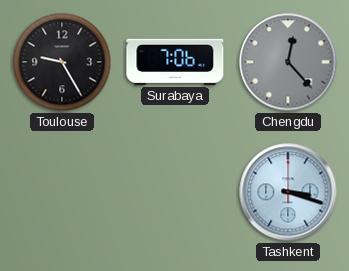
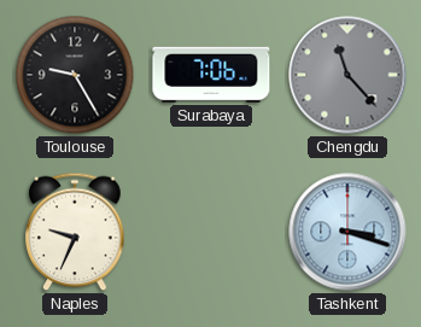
Chengdu: 12:23 -> 11:23
Naples: none -> 9:34
